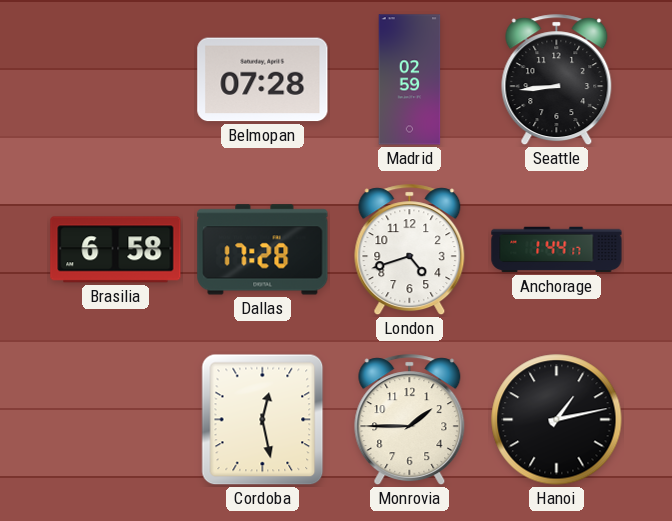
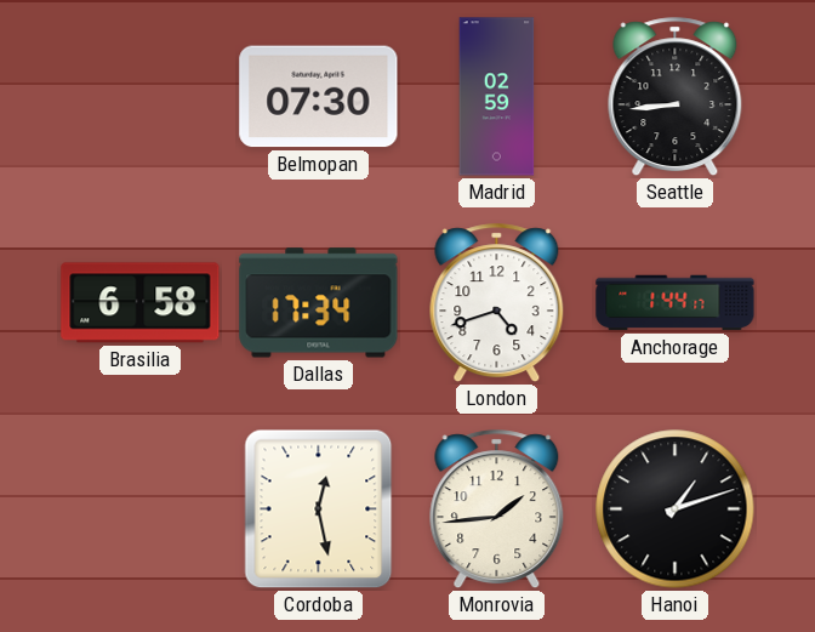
Belmopan: 07:28 -> 07:30
Dallas: 17:28 -> 17:34
Monrovia: 1:45 -> 1:44
Hanoi: 1:13 -> 1:12
